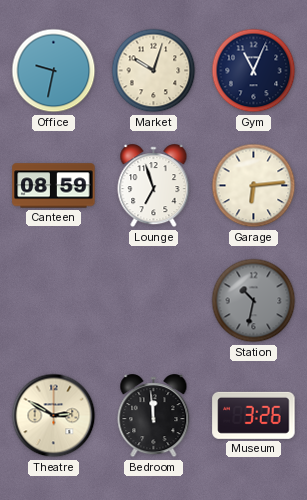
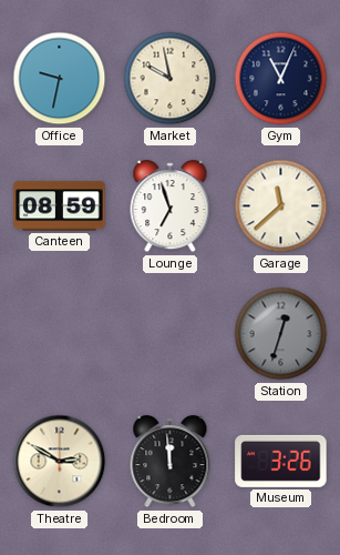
Market: 10:03 -> 9:58
Garage: 6:14 -> 11:38
Station: 10:32 -> 12:33
